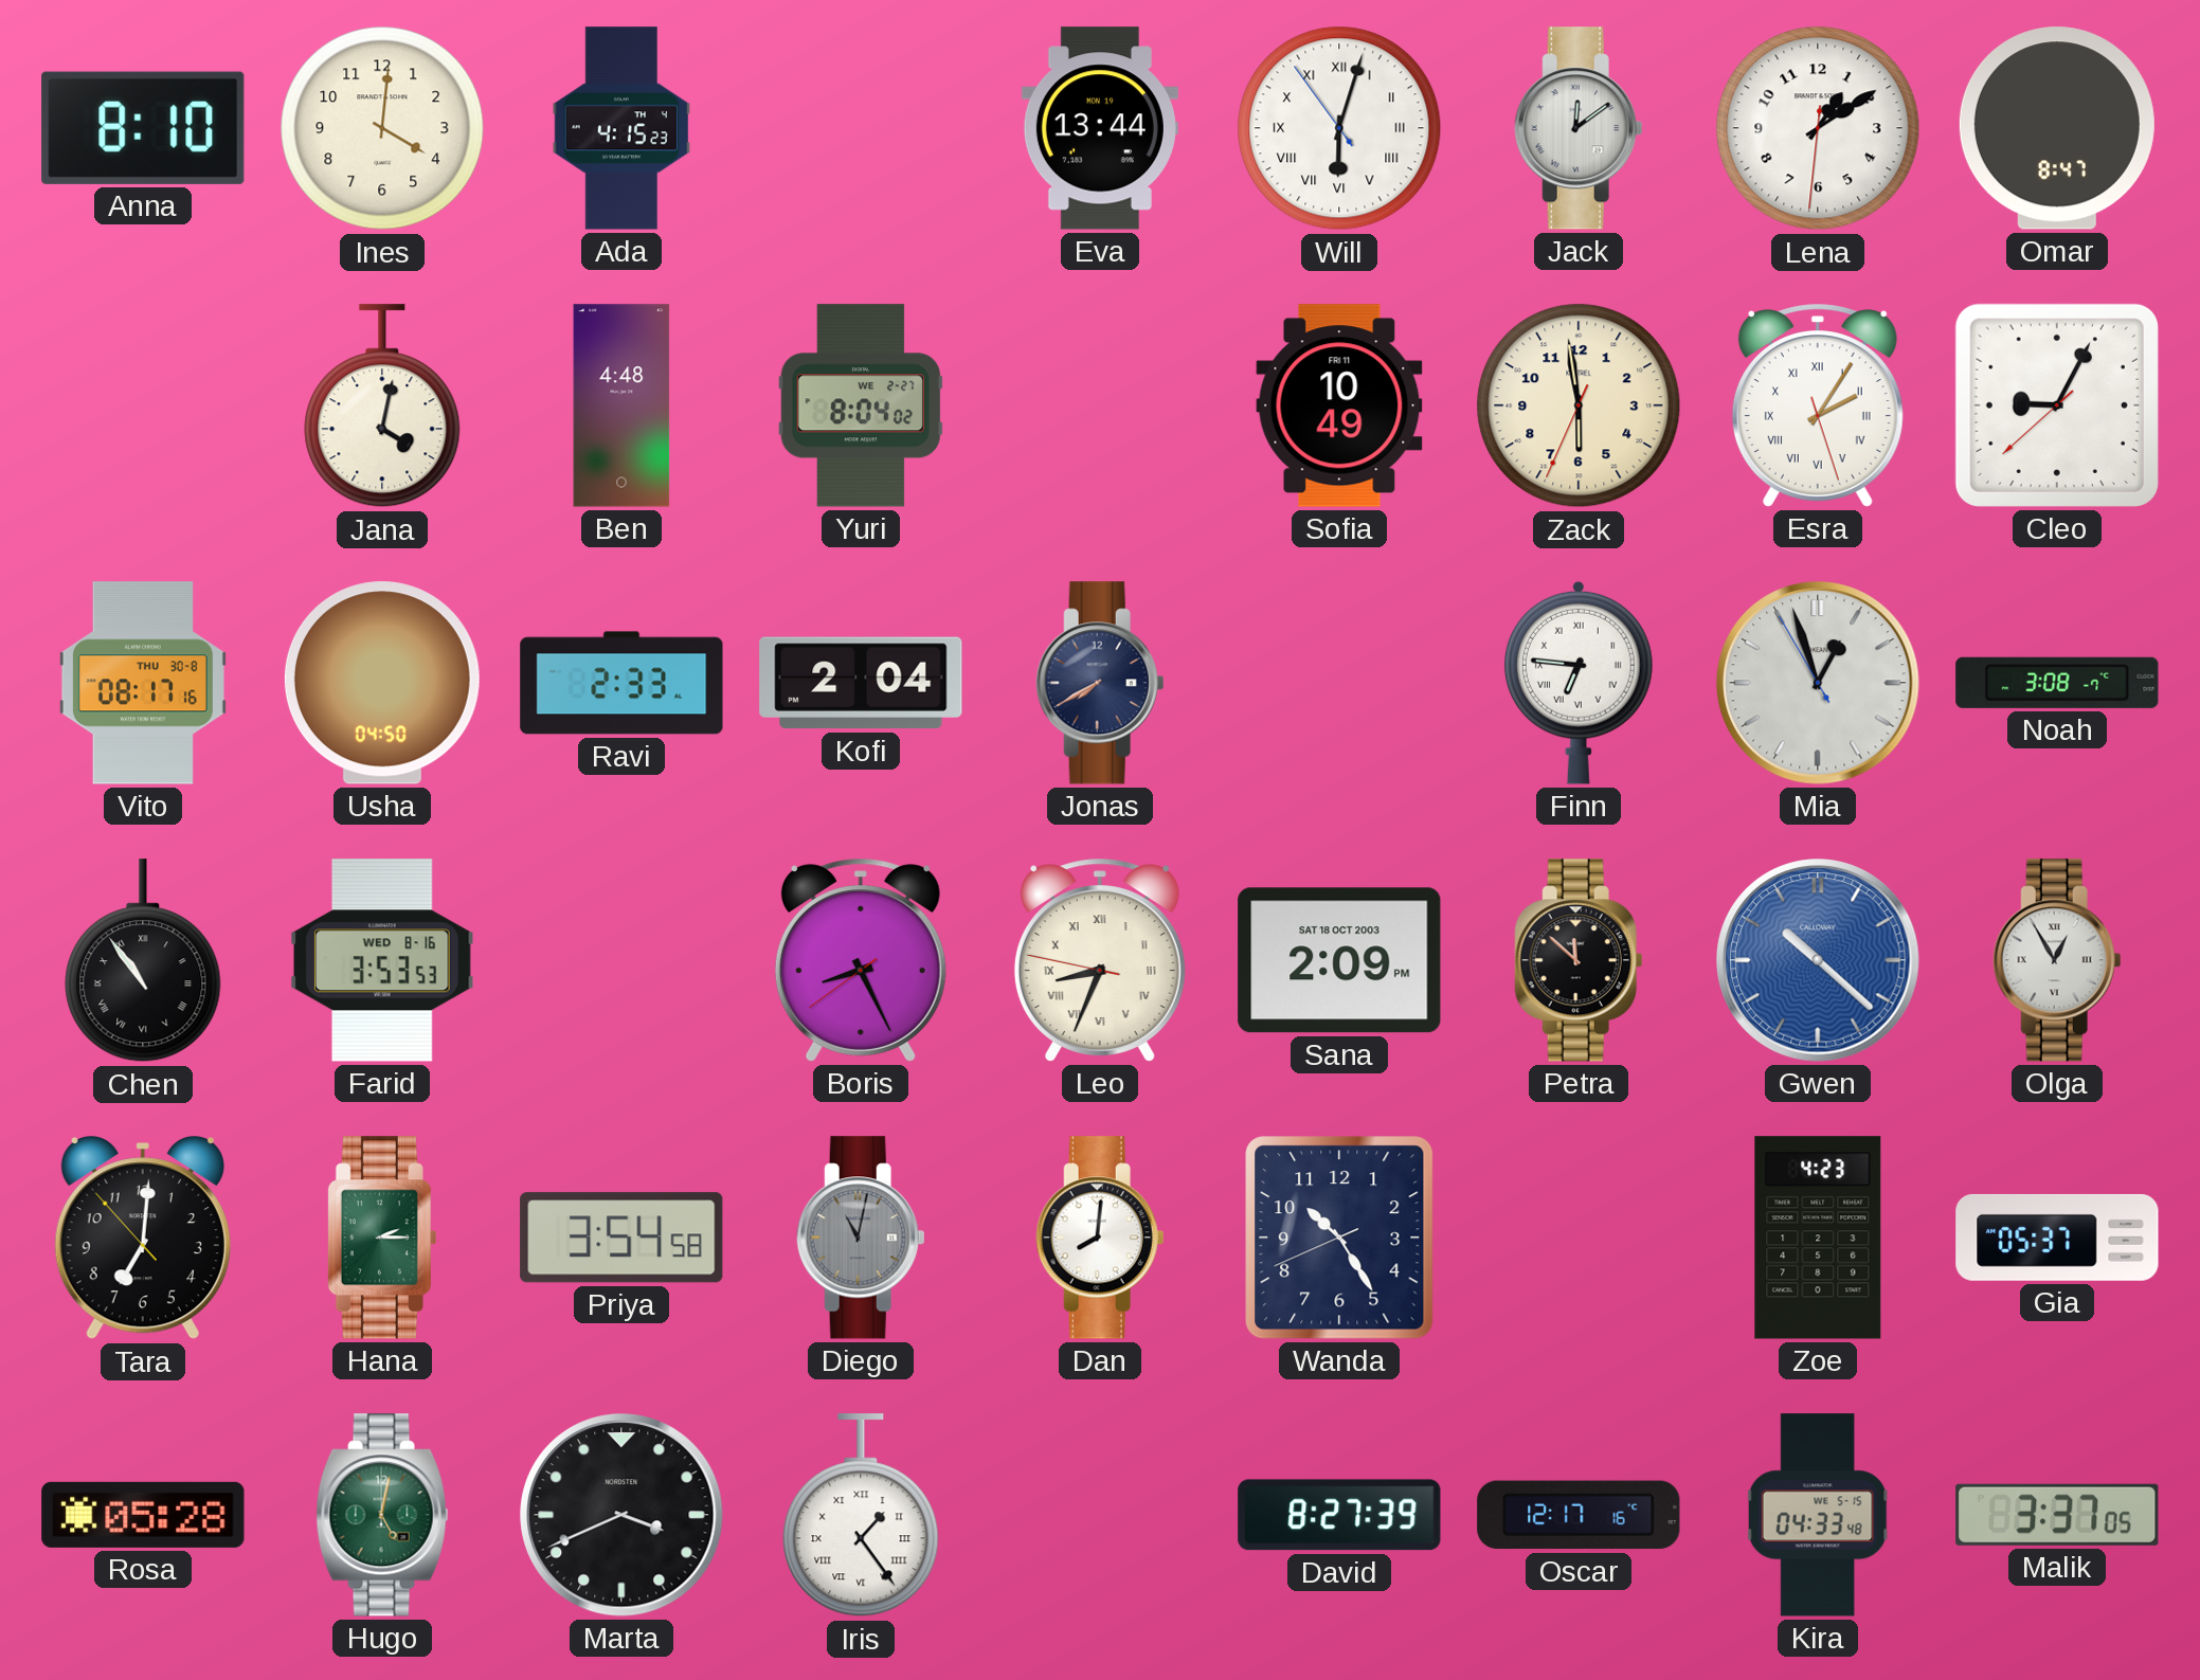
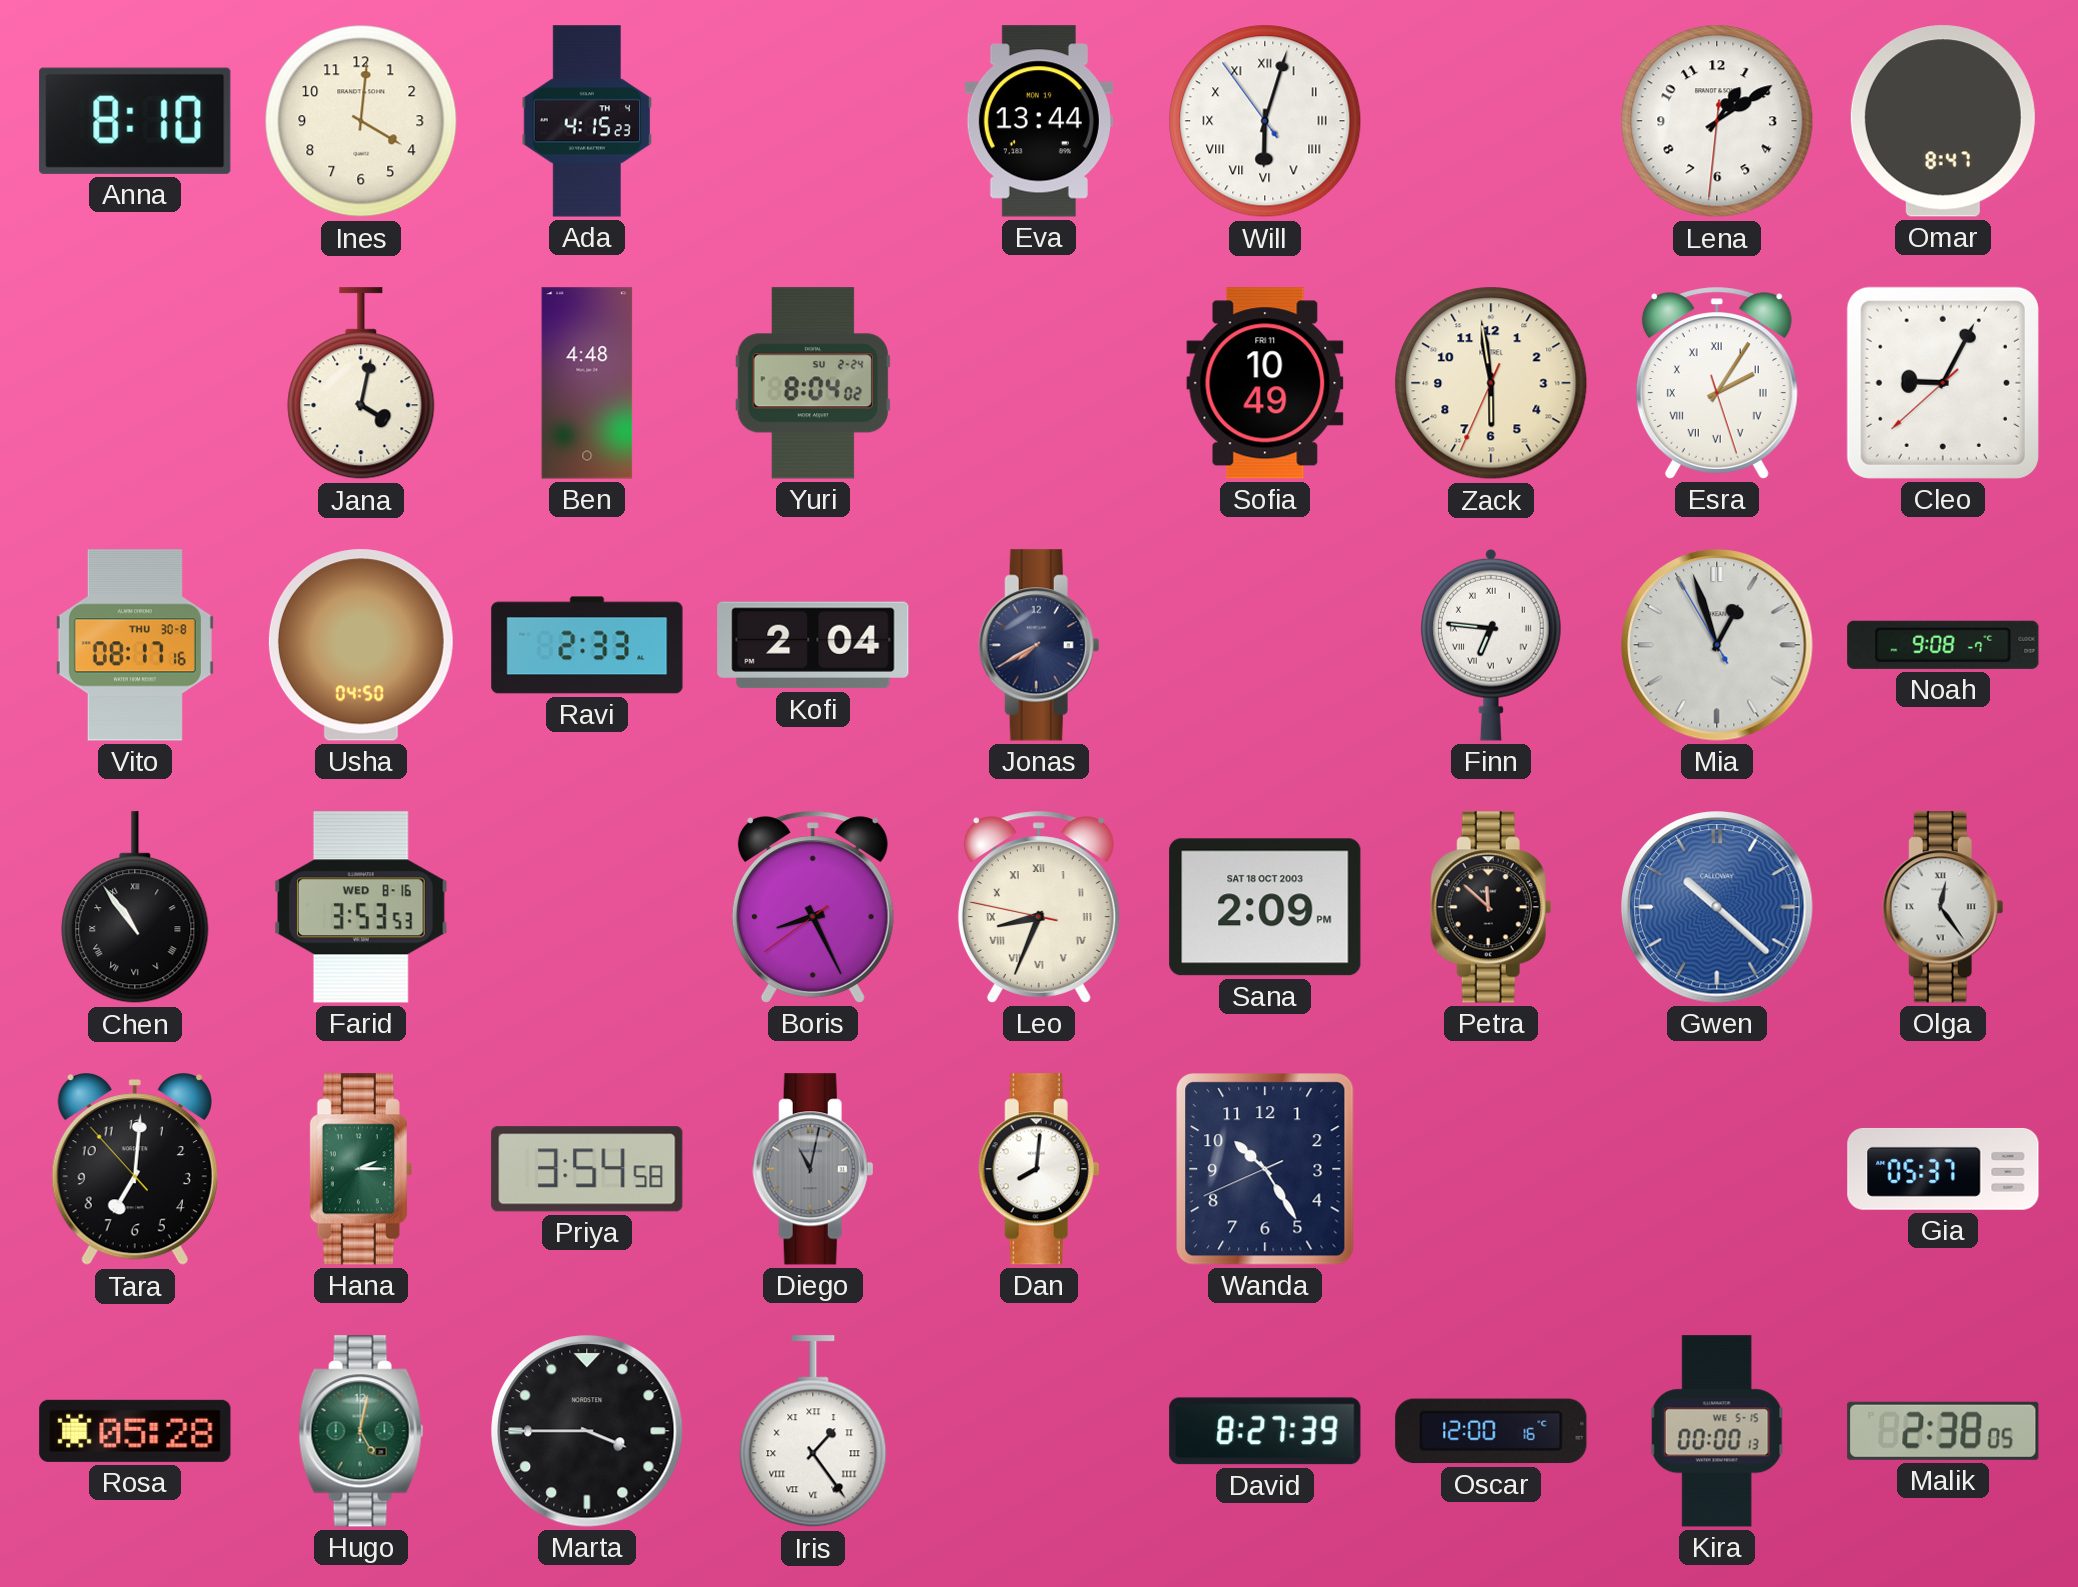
Jack: 12:09 -> none
Yuri date: WE 2-27 -> SU 2-24
Noah: 3:08 -> 9:08
Olga: 12:55 -> 12:24
Zoe: 4:23 -> none
Marta: 3:41 -> 3:45
Oscar: 12:17 -> 12:00
Kira: 04:33 -> 00:00
Malik: 3:37 -> 2:38
